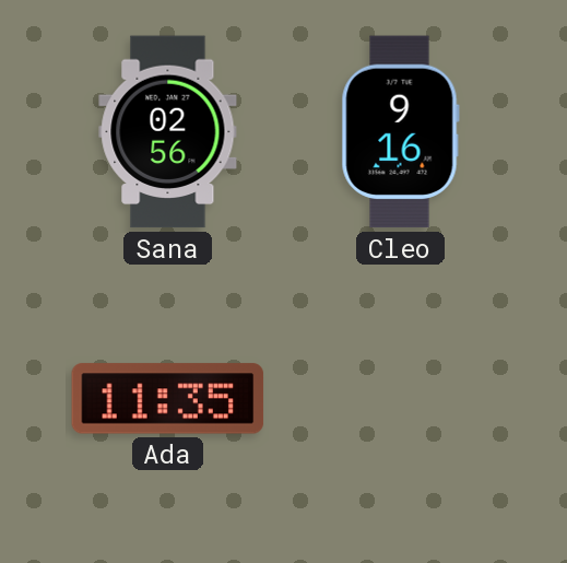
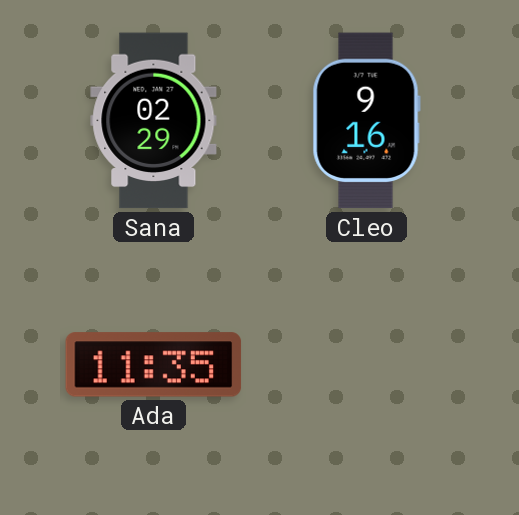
Sana: 02:56 -> 02:29
